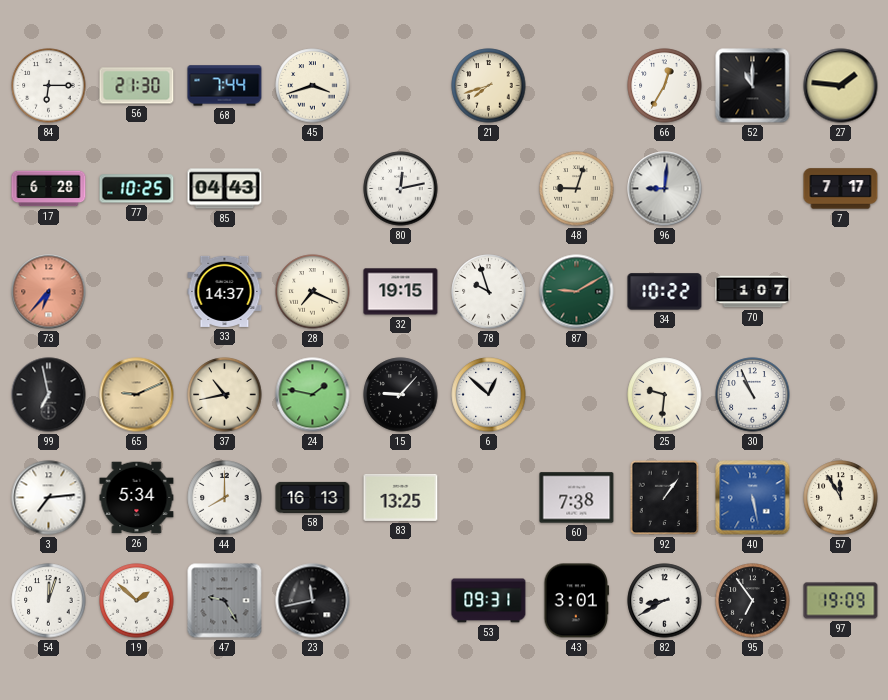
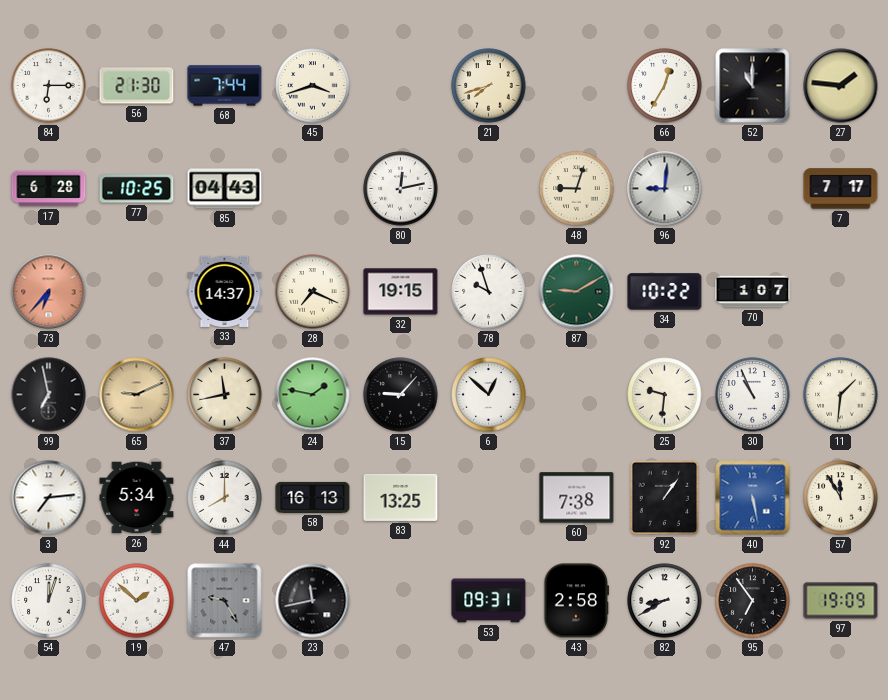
37: 10:43 -> 11:43
11: none -> 1:31
43: 3:01 -> 2:58
